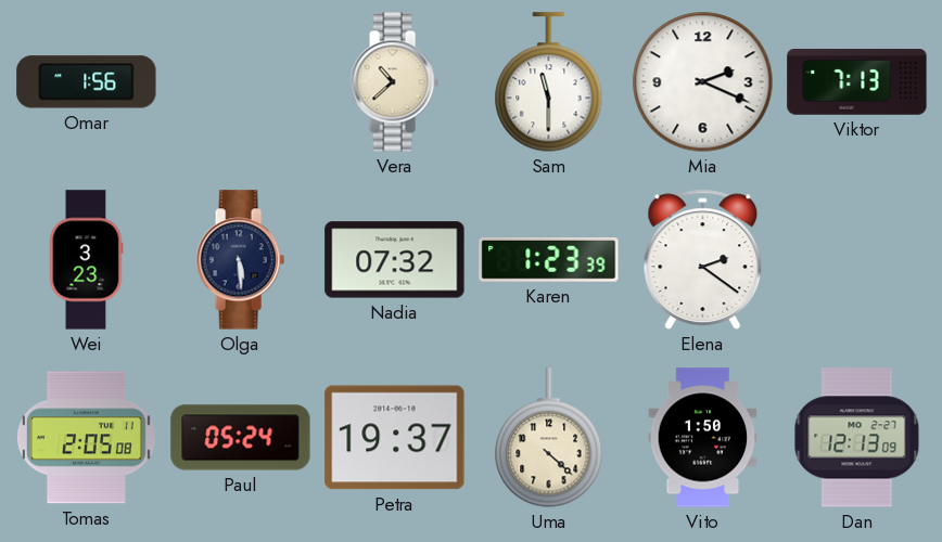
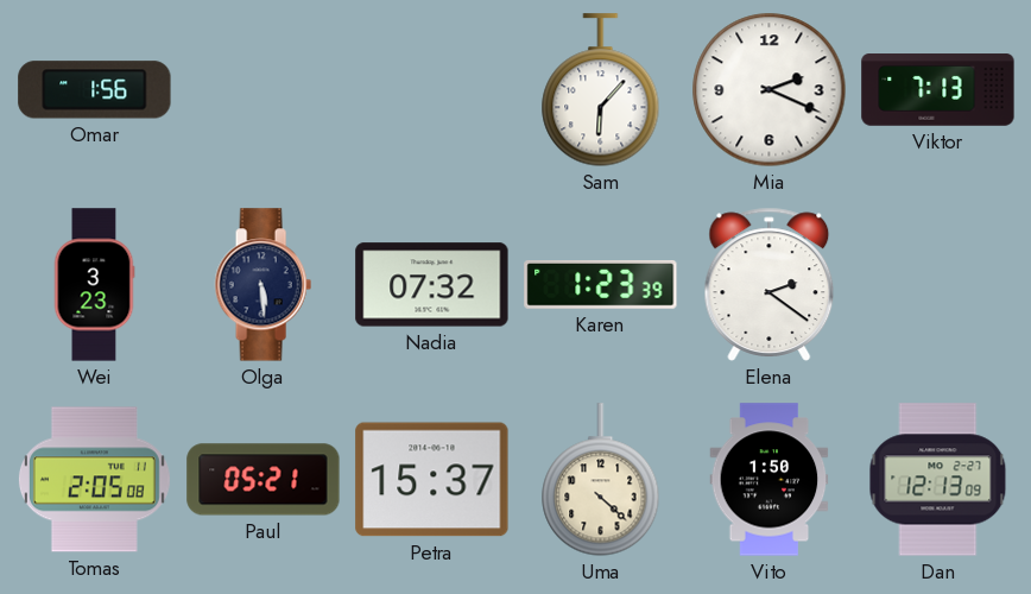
Vera: 10:38 -> none
Sam: 11:30 -> 6:07
Paul: 05:24 -> 05:21
Petra: 19:37 -> 15:37
